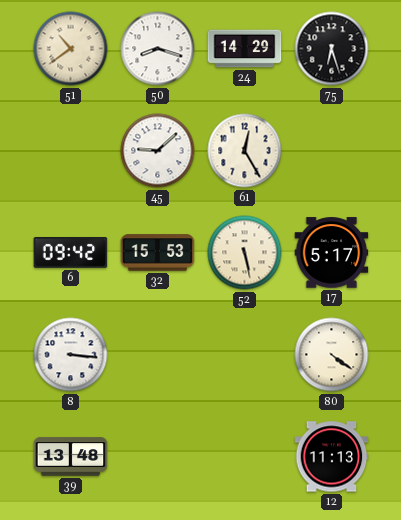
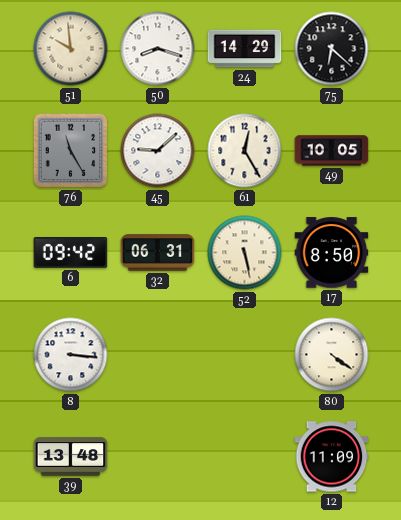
51: 10:39 -> 9:59
75: 6:27 -> 6:22
76: none -> 11:25
49: none -> 10:05
32: 15:53 -> 06:31
17: 5:17 -> 8:50
12: 11:13 -> 11:09
